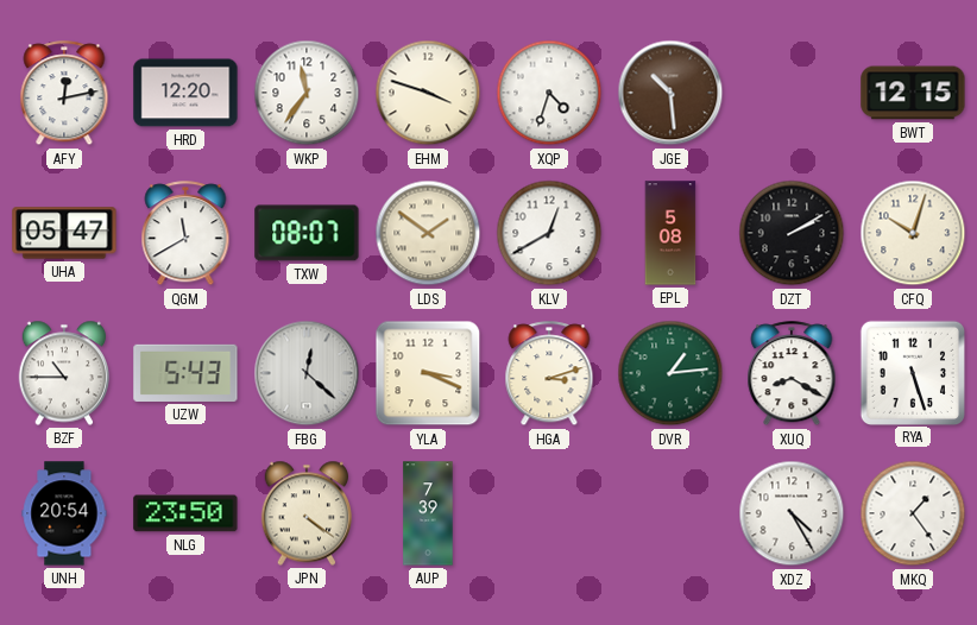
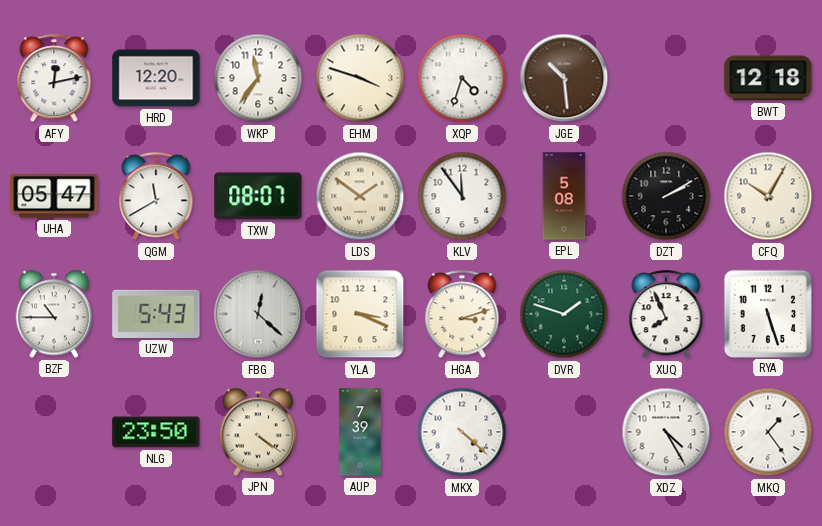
BWT: 12:15 -> 12:18
KLV: 12:40 -> 11:54
CFQ: 10:03 -> 10:05
DVR: 1:14 -> 1:48
XUQ: 8:20 -> 7:56
UNH: 20:54 -> none
MKX: none -> 4:22
